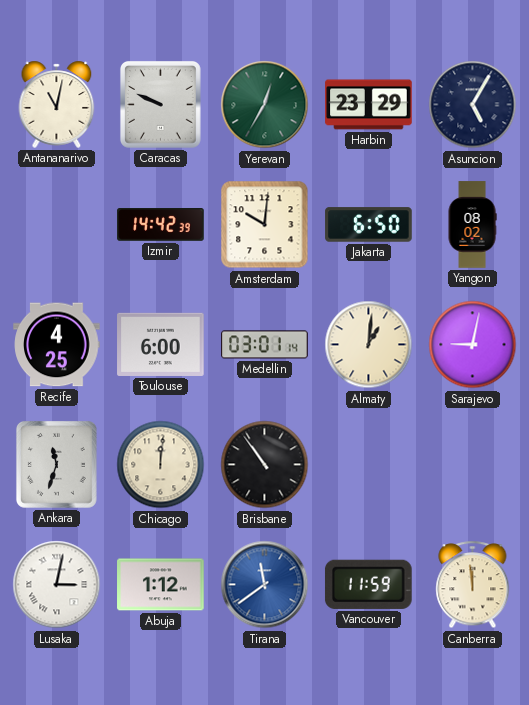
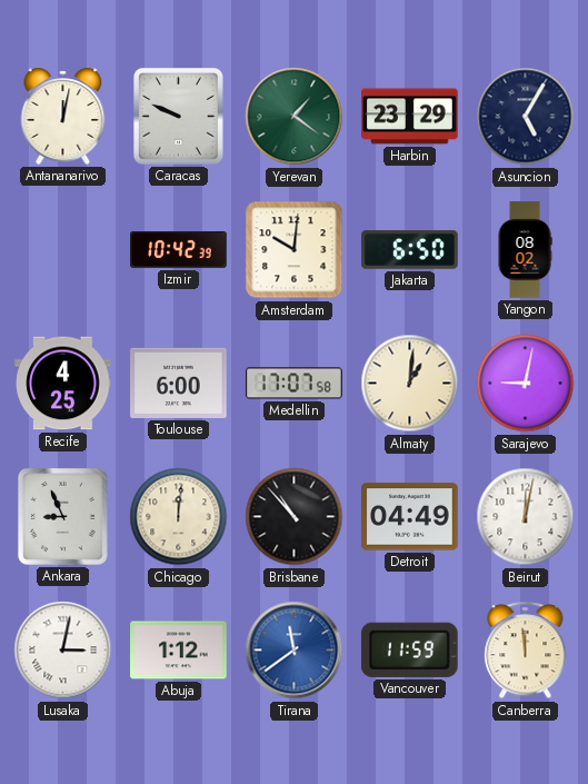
Antananarivo: 11:02 -> 12:02
Yerevan: 12:35 -> 1:21
Izmir: 14:42 -> 10:42
Medellin: 03:01 -> 17:07
Ankara: 11:33 -> 8:56
Brisbane: 10:54 -> 10:53
Detroit: none -> 04:49
Beirut: none -> 12:02
